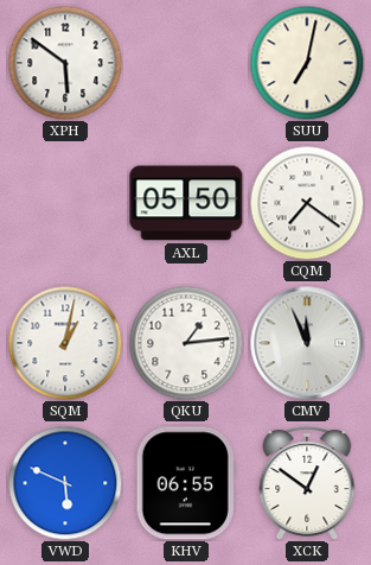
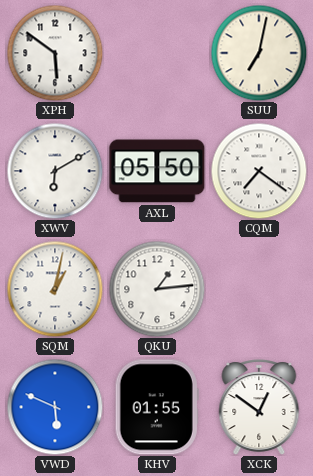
XWV: none -> 6:10
CMV: 11:56 -> none
KHV: 06:55 -> 01:55
